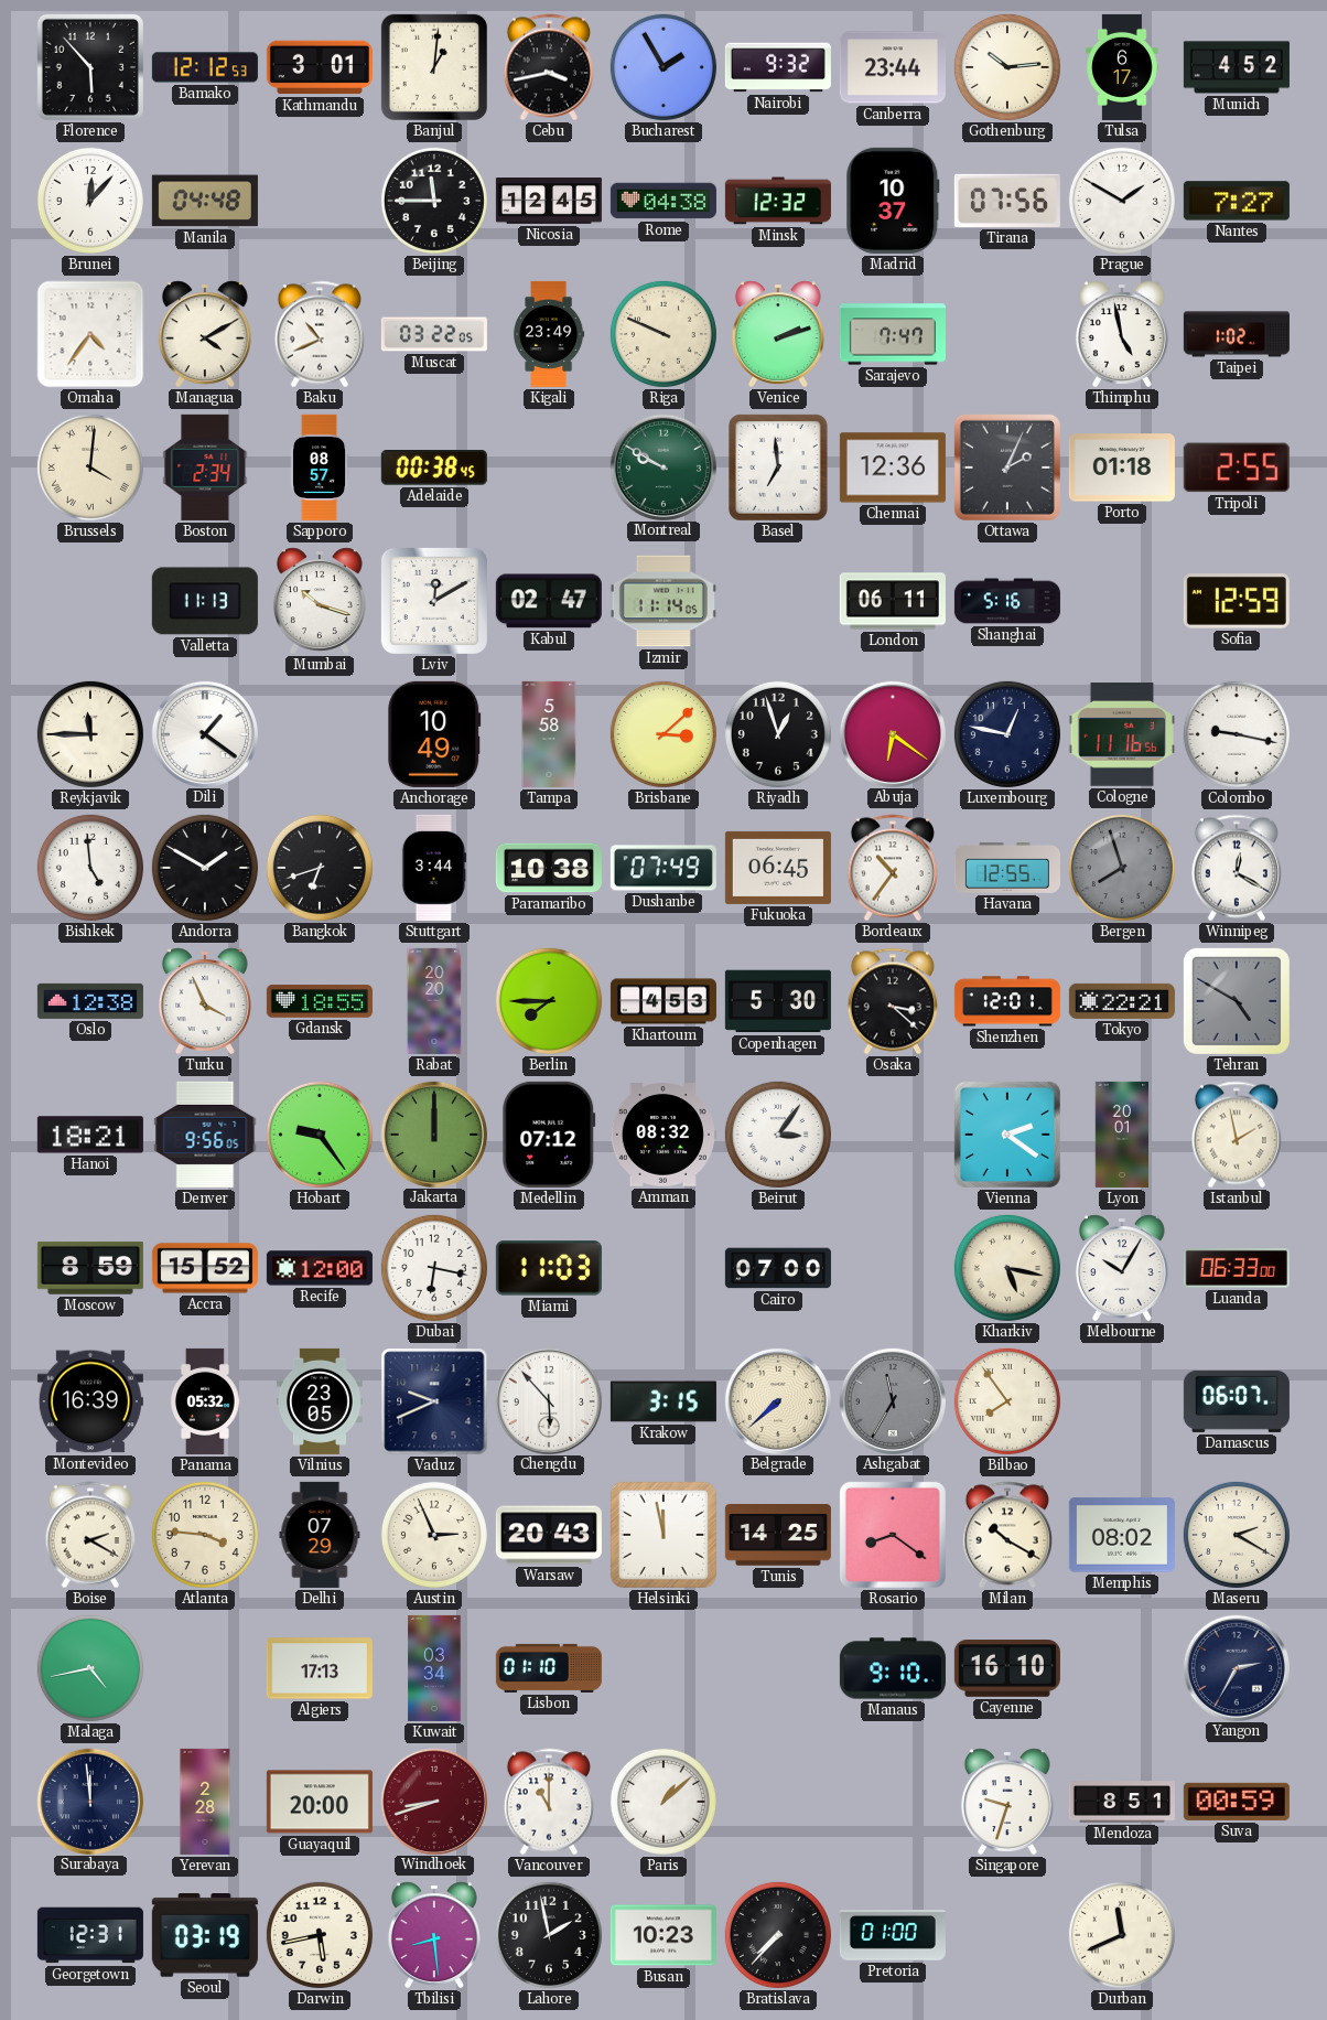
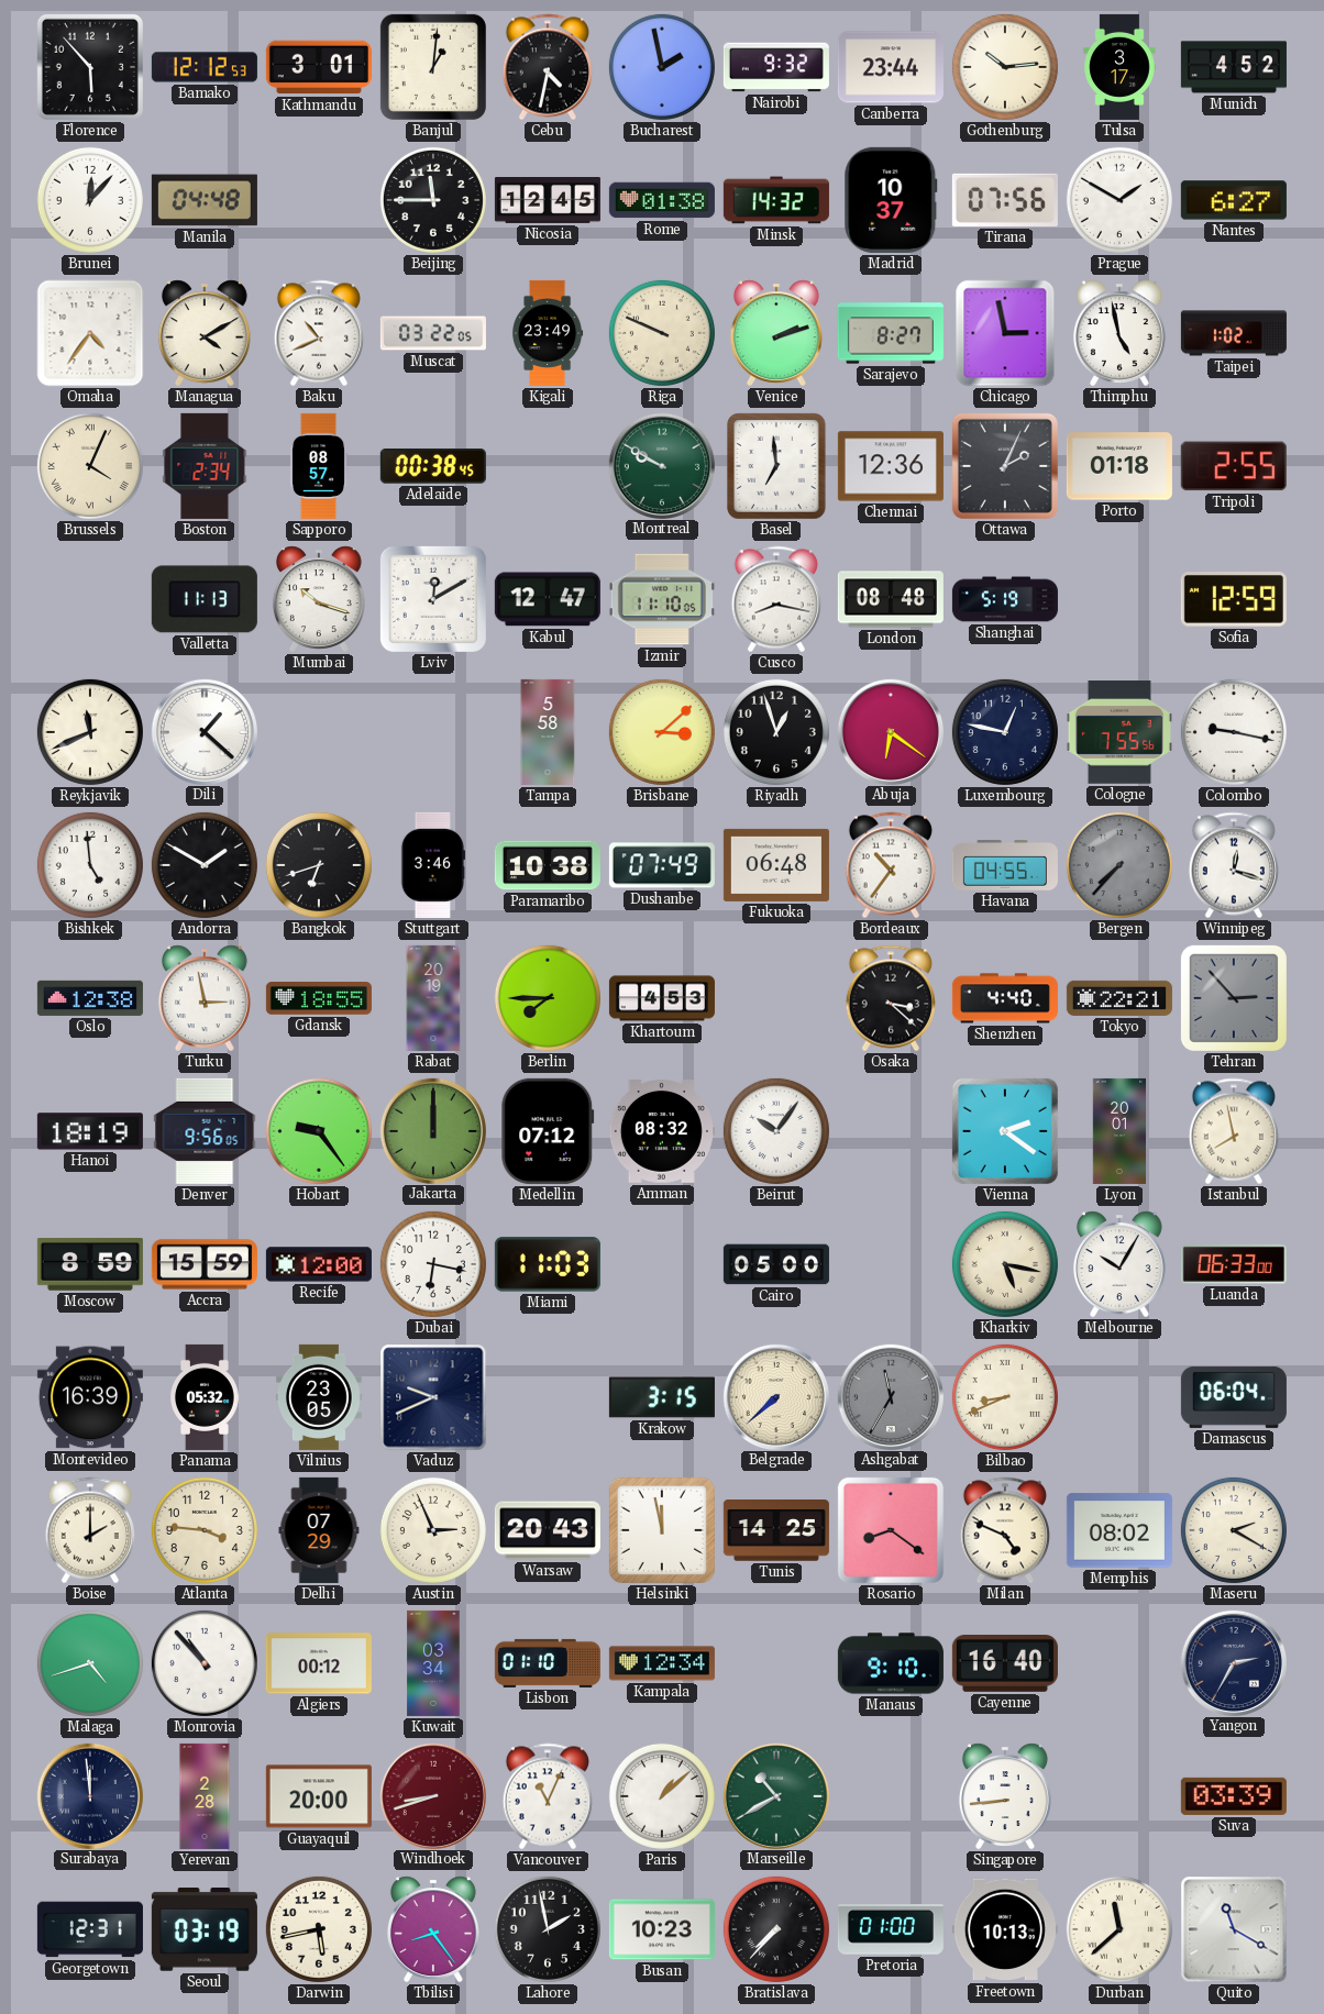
Cebu: 3:43 -> 4:32
Bucharest: 1:55 -> 1:58
Tulsa: 6:17 -> 3:17
Rome: 04:38 -> 01:38
Minsk: 12:32 -> 14:32
Nantes: 7:27 -> 6:27
Sarajevo: 7:47 -> 8:27
Chicago: none -> 2:58
Brussels: 4:01 -> 4:04
Kabul: 02:47 -> 12:47
Izmir: 11:14 -> 11:10
Cusco: none -> 8:17
London: 06:11 -> 08:48
Shanghai: 5:16 -> 5:19
Reykjavik: 11:45 -> 11:41
Dili: 1:21 -> 1:22
Anchorage: 10:49 -> none
Cologne: 11:16 -> 7:55
Stuttgart: 3:44 -> 3:46
Fukuoka: 06:45 -> 06:48
Havana: 12:55 -> 04:55
Bergen: 7:57 -> 7:37
Winnipeg: 12:20 -> 12:18
Turku: 3:56 -> 2:58
Rabat: 20:20 -> 20:19
Copenhagen: 5:30 -> none
Shenzhen: 12:01 -> 4:40
Tehran: 4:50 -> 2:53
Hanoi: 18:21 -> 18:19
Beirut: 3:06 -> 10:06
Istanbul: 1:58 -> 7:58
Accra: 15:52 -> 15:59
Cairo: 07:00 -> 05:00
Chengdu: 5:53 -> none
Bilbao: 7:54 -> 8:41
Damascus: 06:07 -> 06:04
Boise: 2:20 -> 2:00
Milan: 10:20 -> 4:49
Malaga: 4:43 -> 4:42
Monrovia: none -> 10:53
Algiers: 17:13 -> 00:12
Kampala: none -> 12:34
Cayenne: 16:10 -> 16:40
Vancouver: 11:00 -> 11:04
Marseille: none -> 10:40
Singapore: 9:33 -> 8:44
Mendoza: 8:51 -> none
Suva: 00:59 -> 03:39
Tbilisi: 8:29 -> 8:24
Freetown: none -> 10:13
Durban: 11:41 -> 11:38
Quito: none -> 11:20
